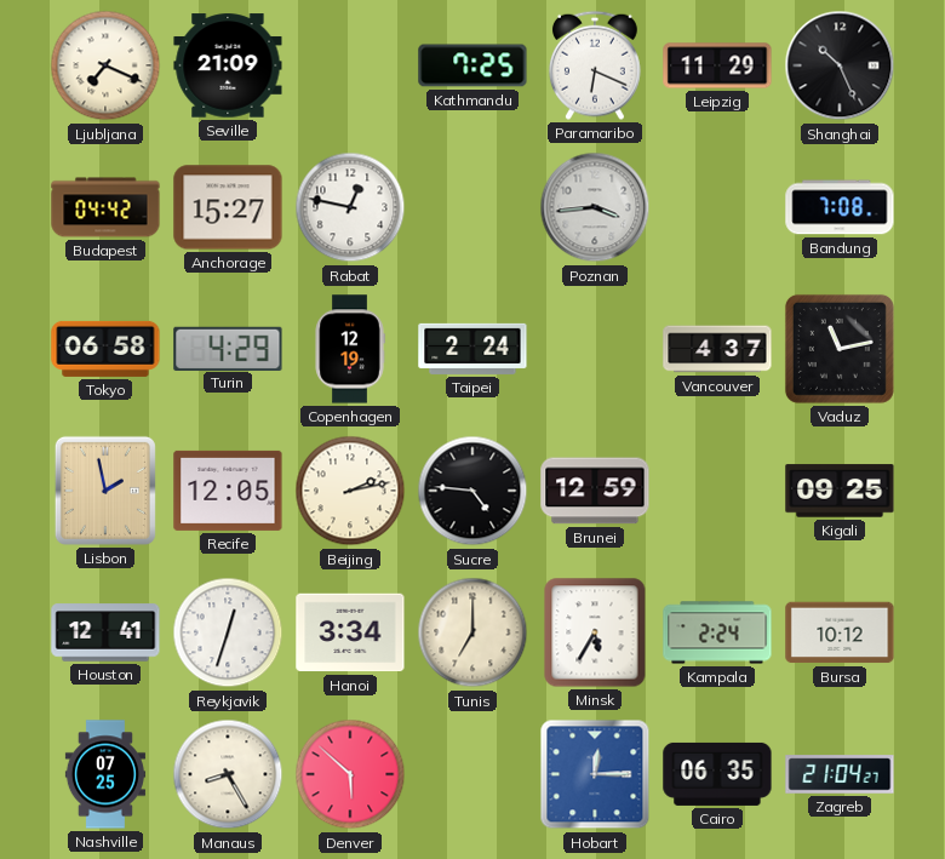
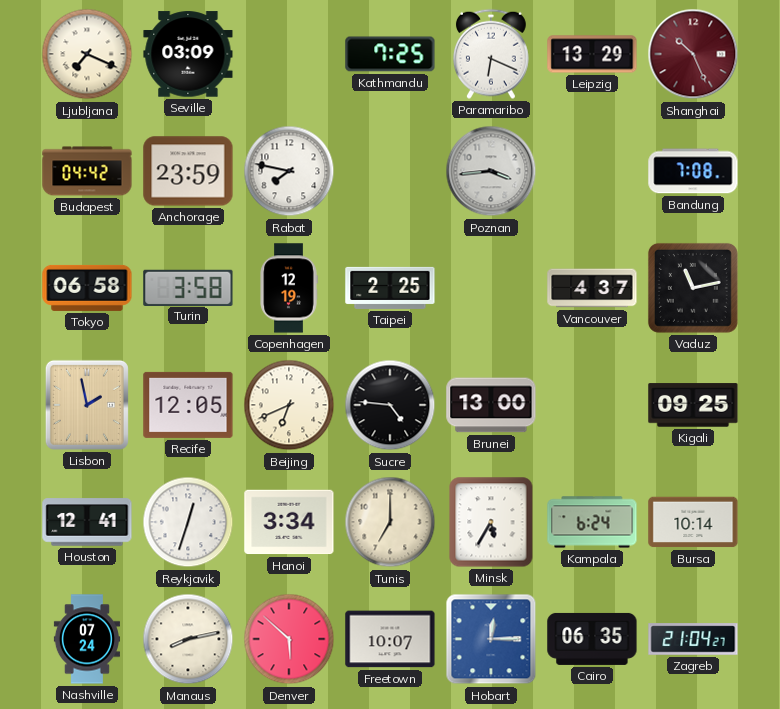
Seville: 21:09 -> 03:09
Leipzig: 11:29 -> 13:29
Shanghai dial: black -> burgundy
Anchorage: 15:27 -> 23:59
Rabat: 12:47 -> 7:47
Turin: 4:29 -> 3:58
Taipei: 2:24 -> 2:25
Beijing: 2:13 -> 6:41
Brunei: 12:59 -> 13:00
Kampala: 2:24 -> 6:24
Bursa: 10:12 -> 10:14
Nashville: 07:25 -> 07:24
Manaus: 8:25 -> 8:13
Freetown: none -> 10:07
